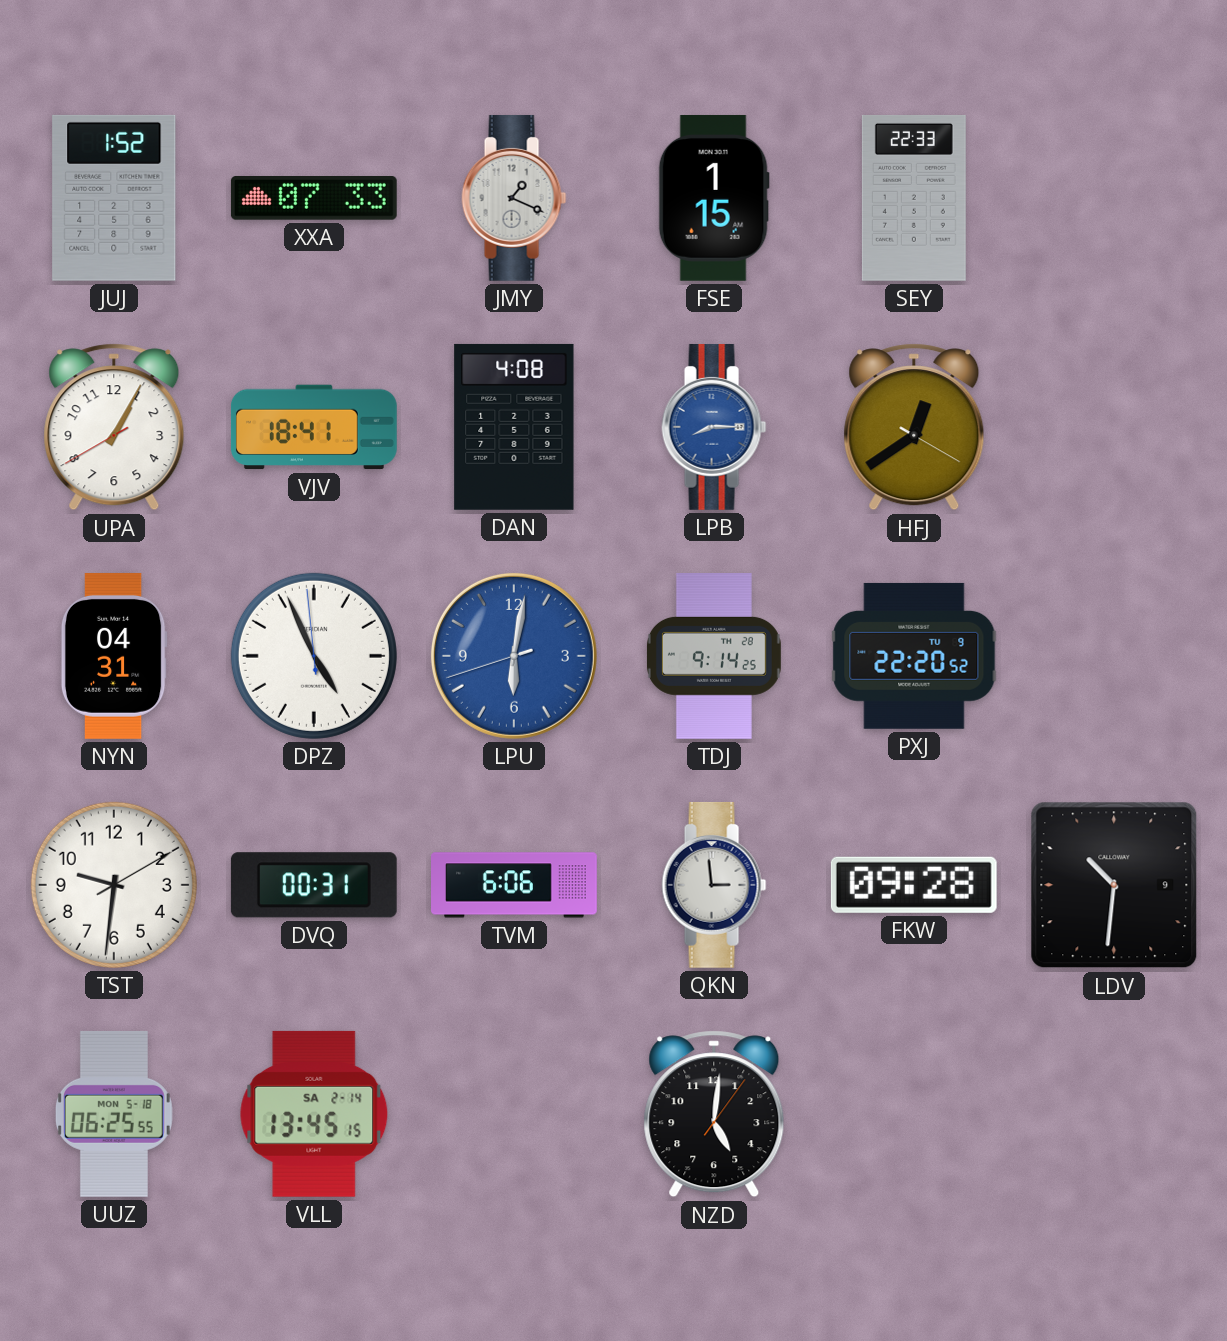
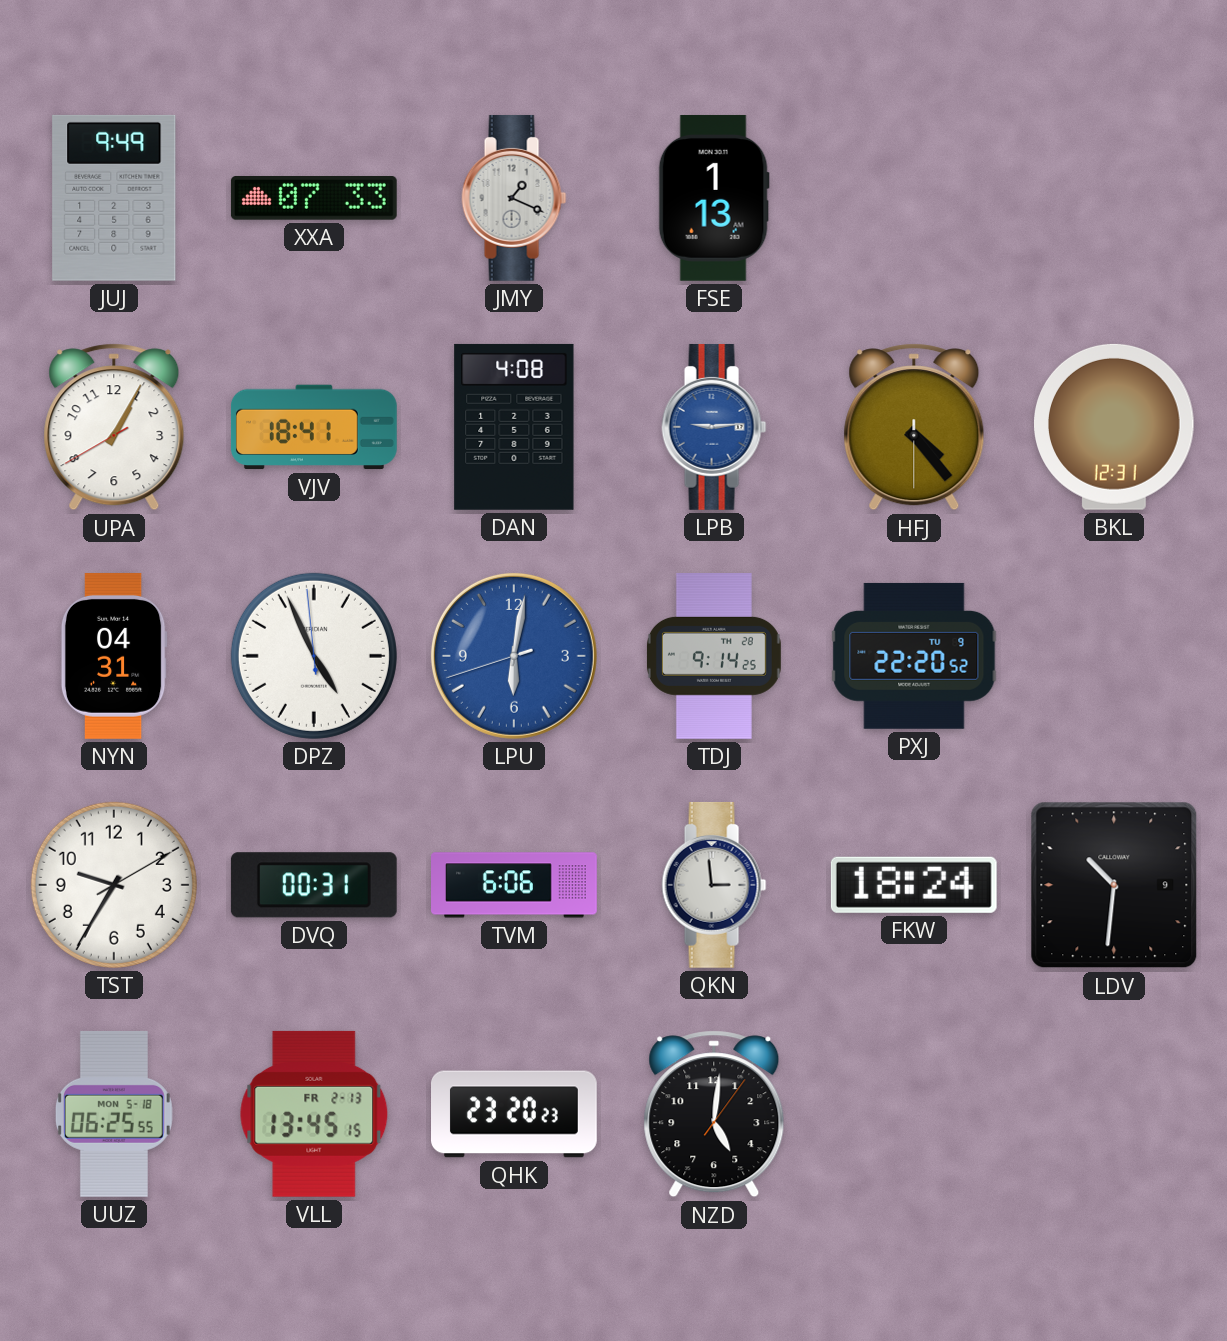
JUJ: 1:52 -> 9:49
FSE: 1:15 -> 1:13
SEY: 22:33 -> none
LPB: 8:15 -> 9:14
HFJ: 12:39 -> 4:23
BKL: none -> 12:31
TST: 9:31 -> 9:35
FKW: 09:28 -> 18:24
VLL date: SA 2-14 -> FR 2-13
QHK: none -> 23:20
